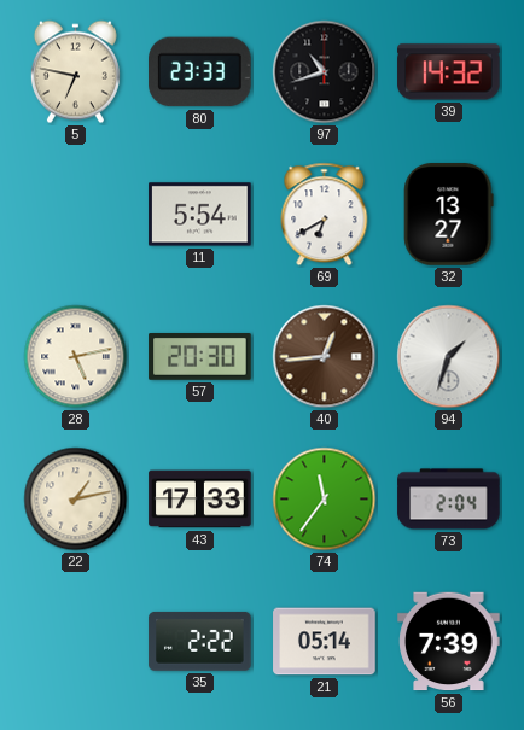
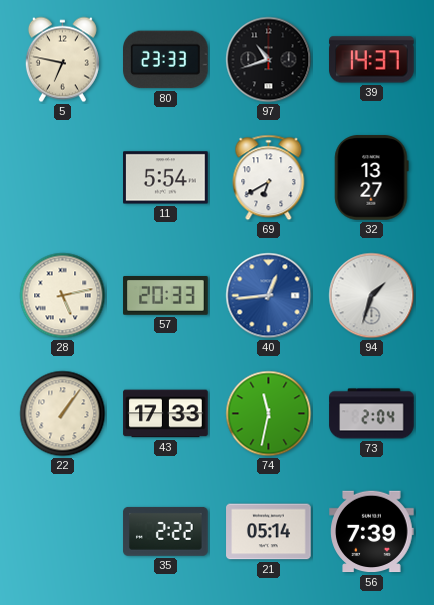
39: 14:32 -> 14:37
57: 20:30 -> 20:33
40 dial: brown -> blue
22: 1:13 -> 1:06
74: 11:36 -> 11:32
